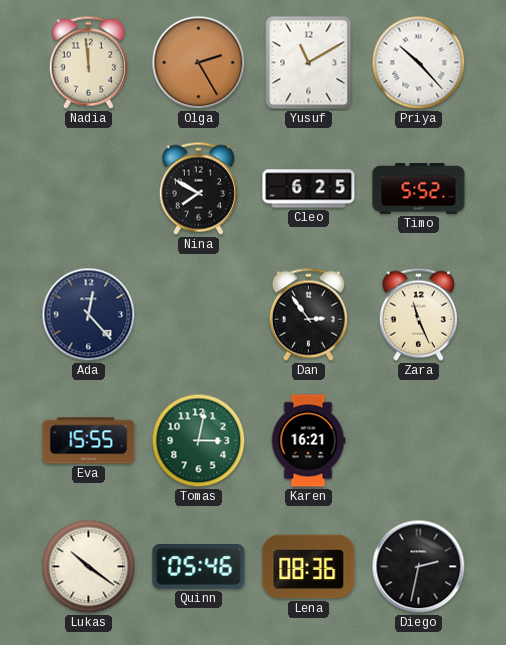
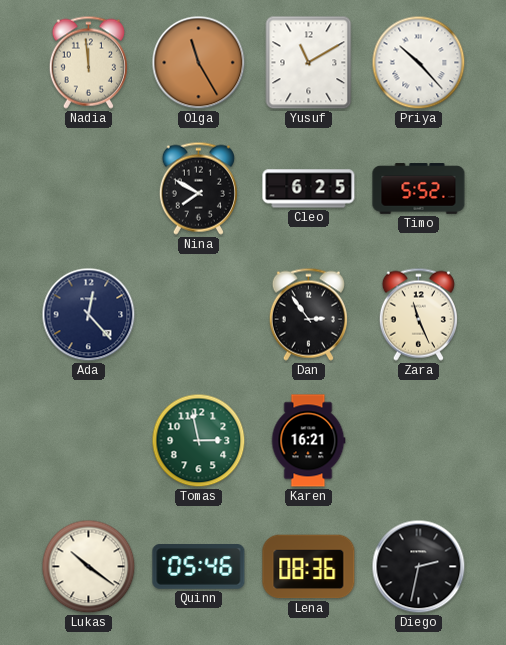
Olga: 2:25 -> 11:25
Eva: 15:55 -> none
Tomas: 3:02 -> 2:58
